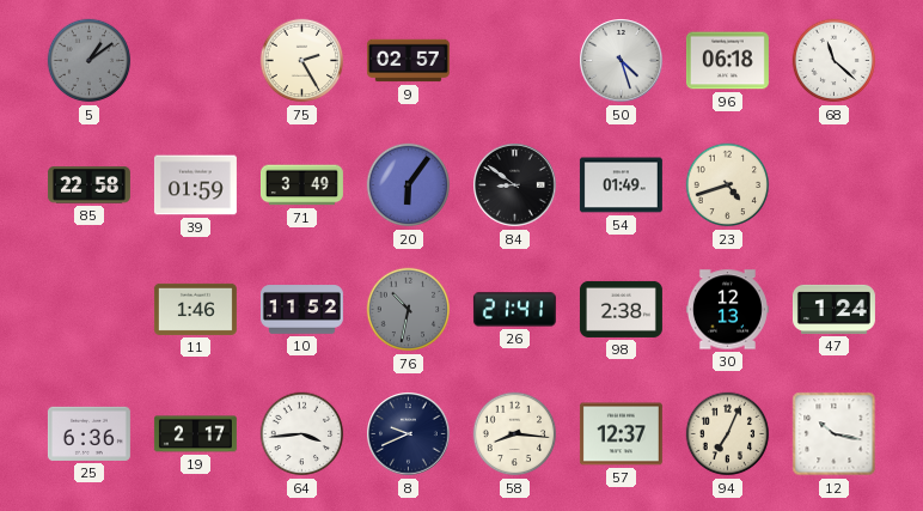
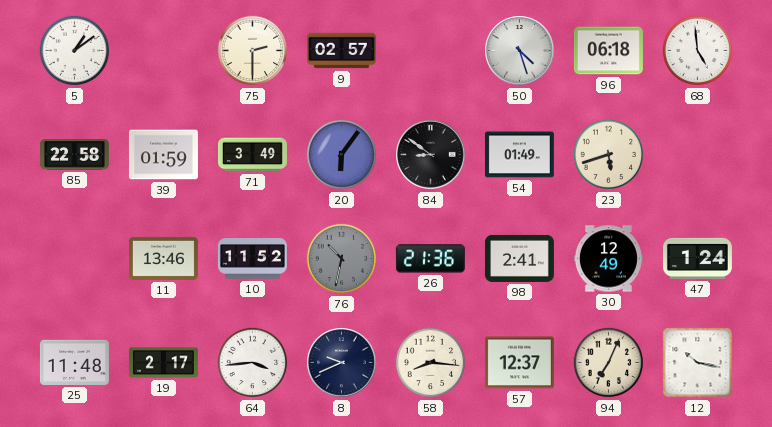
5 dial: grey -> white
75: 2:25 -> 2:30
68: 11:22 -> 4:59
23: 4:42 -> 5:42
11: 1:46 -> 13:46
26: 21:41 -> 21:36
98: 2:38 -> 2:41
30: 12:13 -> 12:49
25: 6:36 -> 11:48
